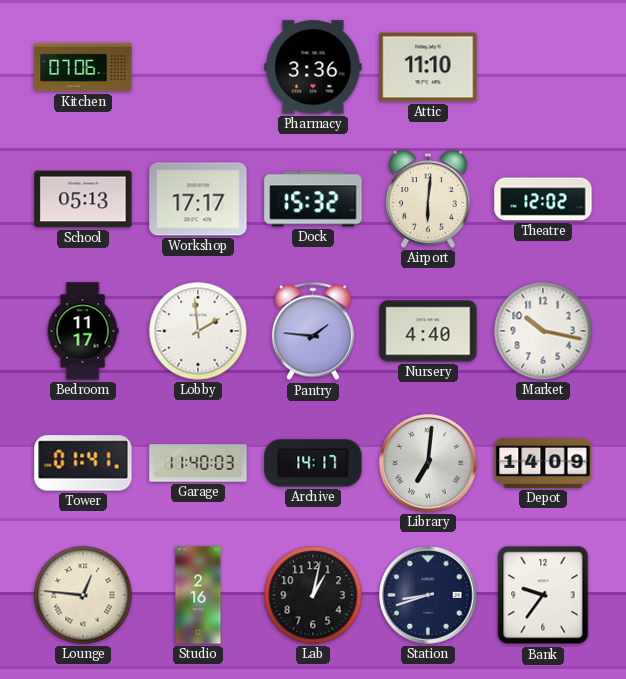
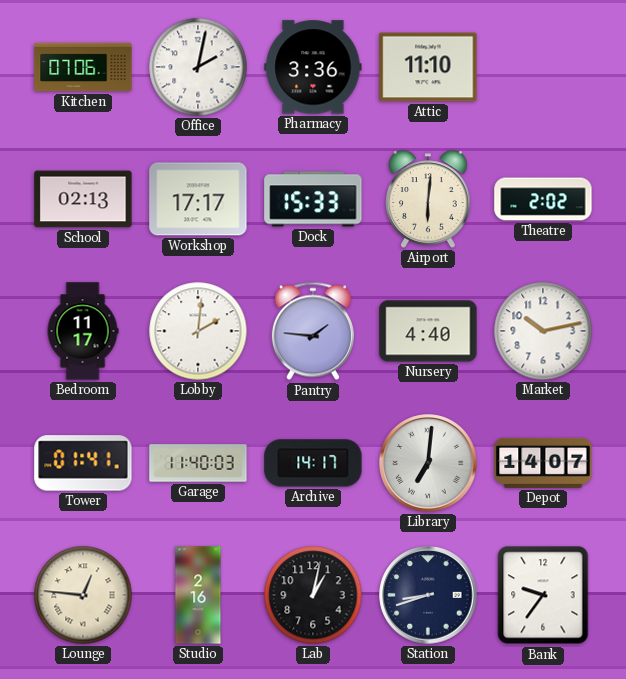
Office: none -> 2:02
School: 05:13 -> 02:13
Dock: 15:32 -> 15:33
Theatre: 12:02 -> 2:02
Lobby: 1:59 -> 2:01
Market: 10:17 -> 10:13
Depot: 14:09 -> 14:07
